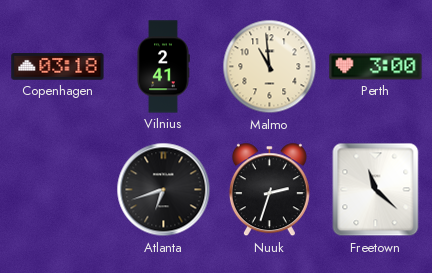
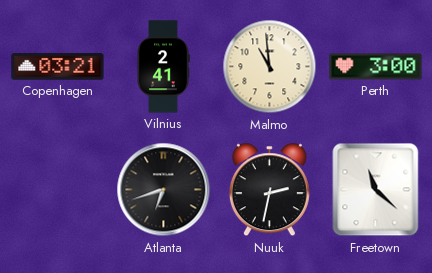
Copenhagen: 03:18 -> 03:21
Nuuk: 2:33 -> 2:32
